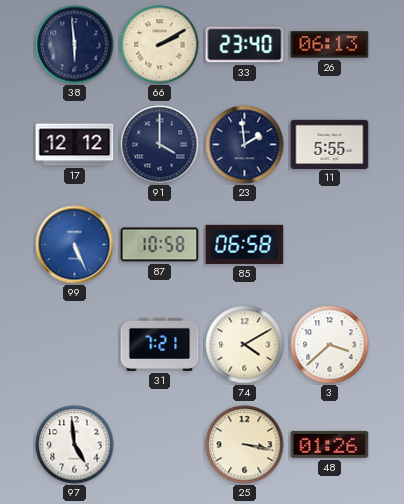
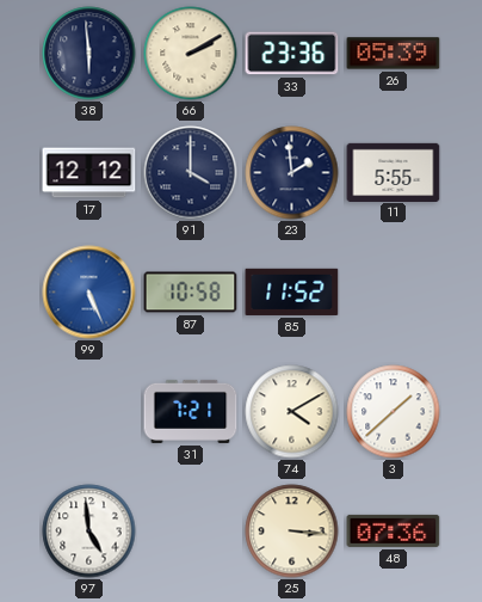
33: 23:40 -> 23:36
26: 06:13 -> 05:39
85: 06:58 -> 11:52
3: 3:38 -> 1:38
25: 3:17 -> 3:16
48: 01:26 -> 07:36
